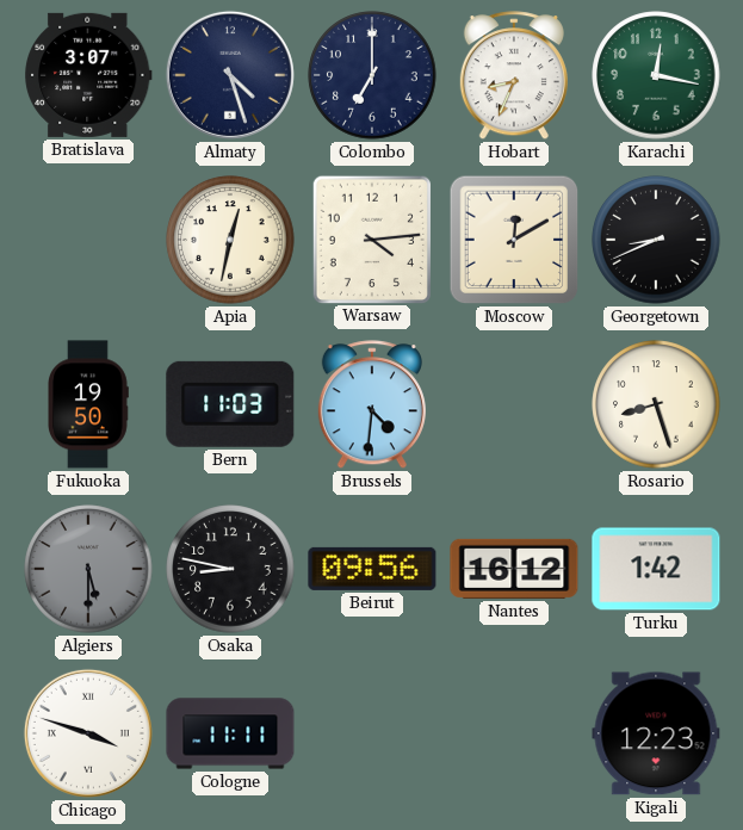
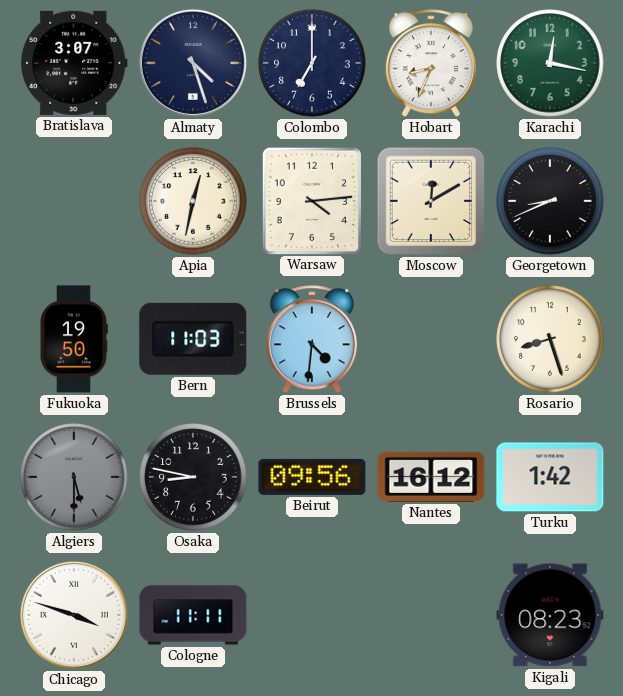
Kigali: 12:23 -> 08:23
